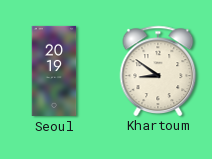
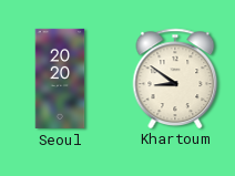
Seoul: 20:19 -> 20:20
